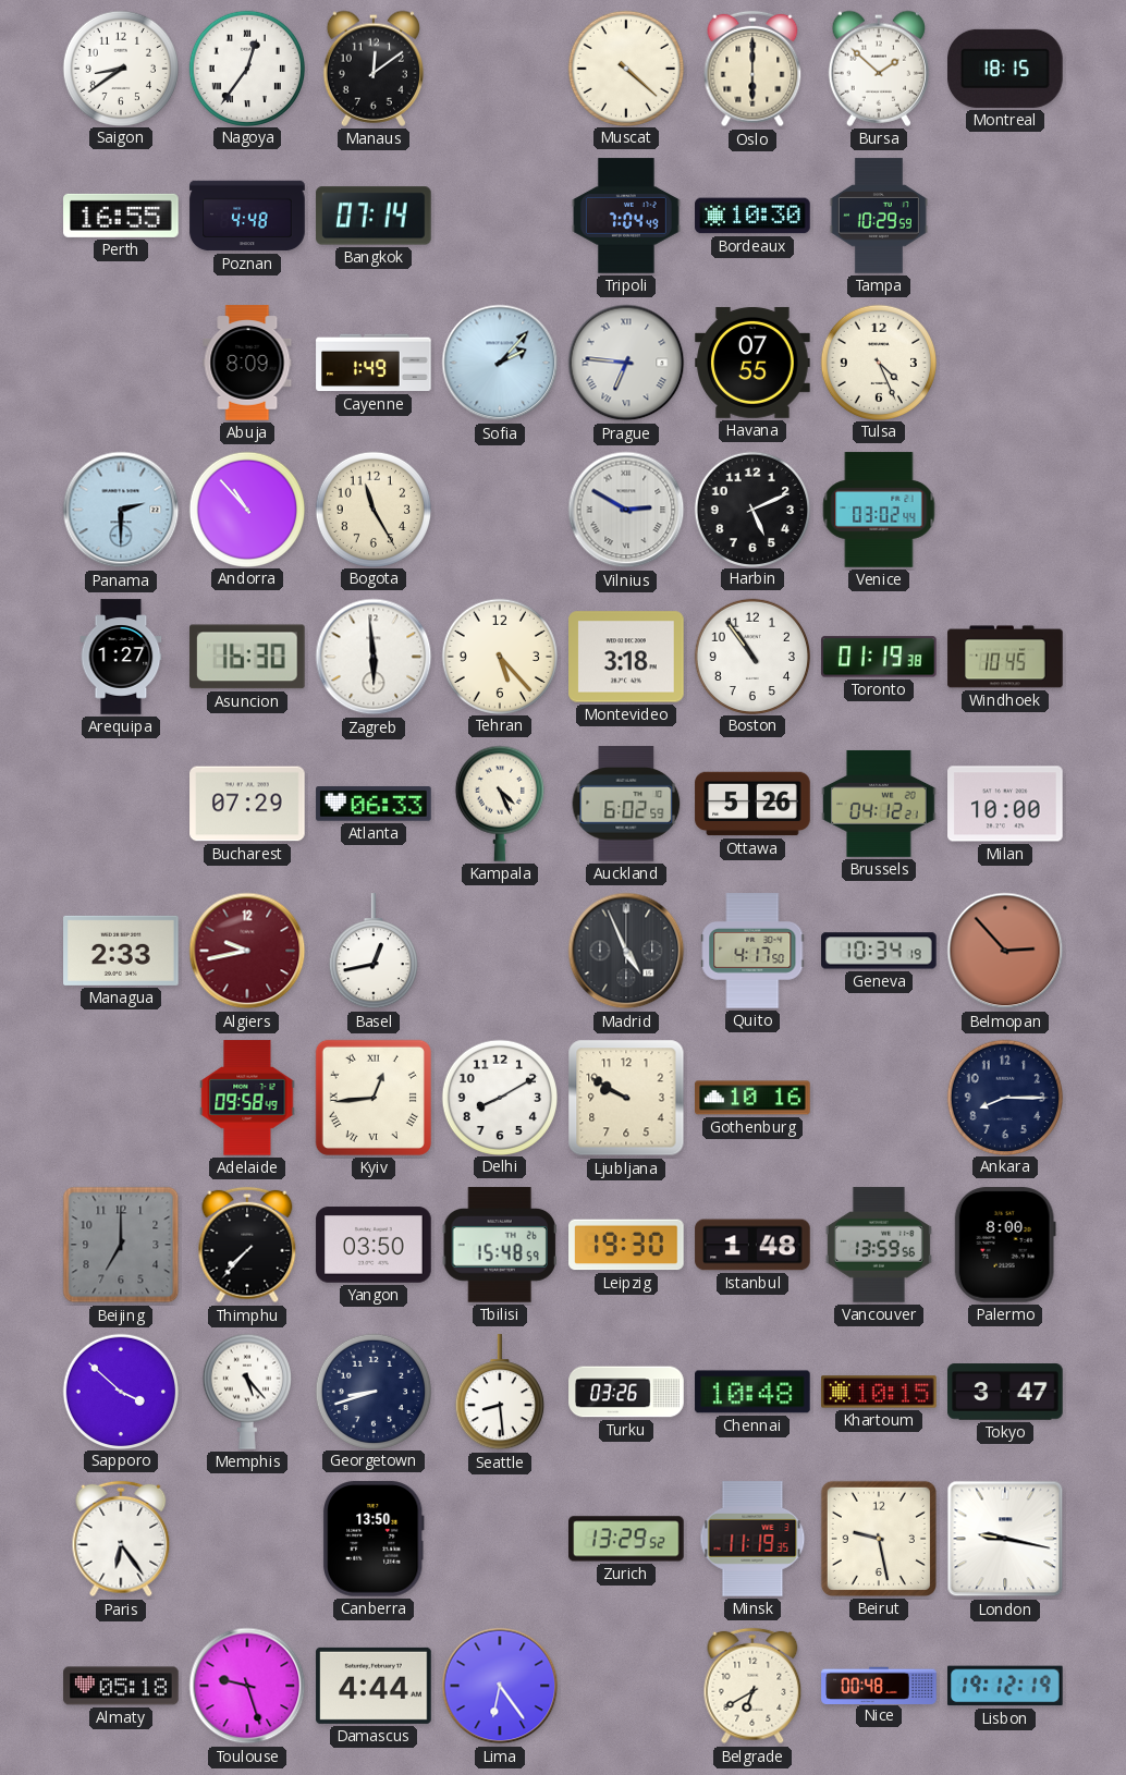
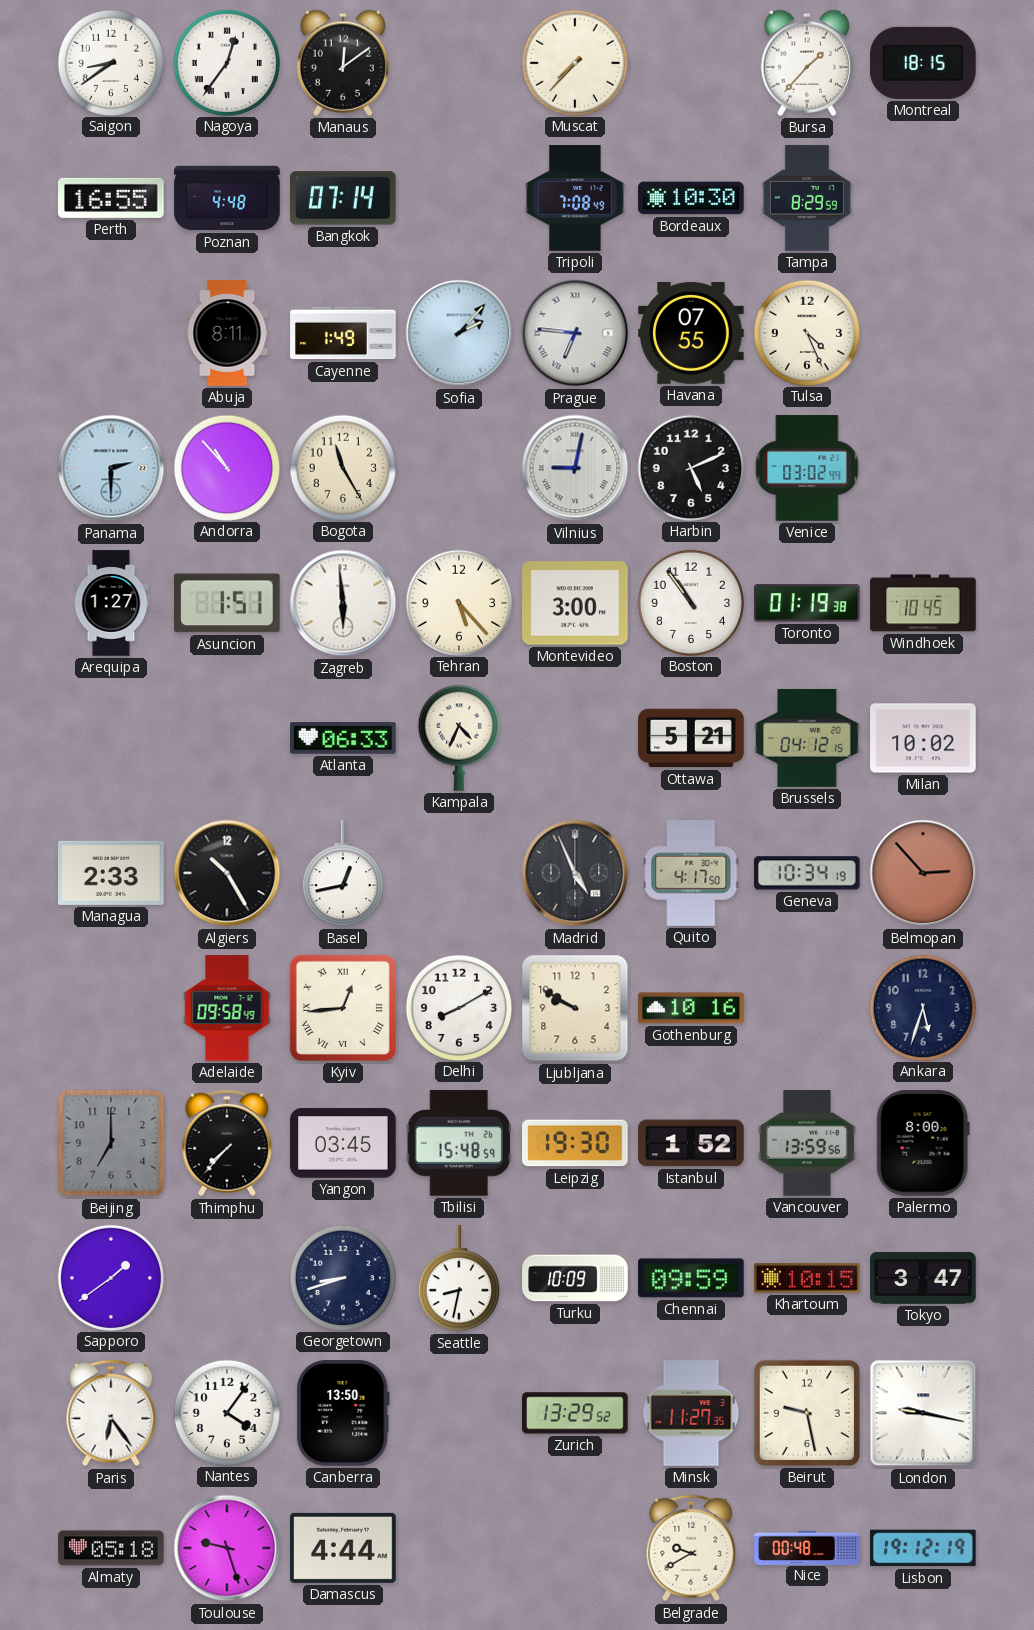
Muscat: 4:22 -> 7:37
Oslo: 6:00 -> none
Bursa: 1:52 -> 1:37
Tripoli: 7:04 -> 7:08
Tampa: 10:29 -> 8:29
Abuja: 8:09 -> 8:11
Vilnius: 2:50 -> 9:02
Asuncion: 16:30 -> 1:51
Montevideo: 3:18 -> 3:00
Bucharest: 07:29 -> none
Kampala: 4:26 -> 4:34
Auckland: 6:02 -> none
Ottawa: 5:26 -> 5:21
Brussels: 04:12:21 -> 04:12:15
Milan: 10:00 -> 10:02
Algiers: 9:43 -> 10:25
Algiers dial: burgundy -> black
Ankara: 8:15 -> 5:33
Yangon: 03:50 -> 03:45
Istanbul: 1:48 -> 1:52
Sapporo: 3:52 -> 1:39
Memphis: 5:23 -> none
Seattle: 8:29 -> 8:32
Turku: 03:26 -> 10:09
Chennai: 10:48 -> 09:59
Nantes: none -> 4:06
Minsk: 11:19 -> 11:27
Lima: 6:24 -> none
Belgrade: 6:40 -> 9:40
